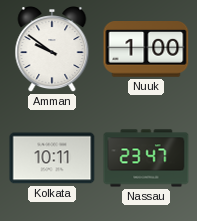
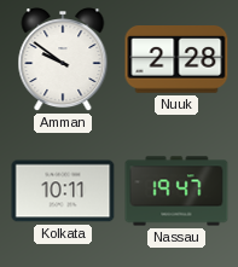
Nuuk: 1:00 -> 2:28
Nassau: 23:47 -> 19:47
